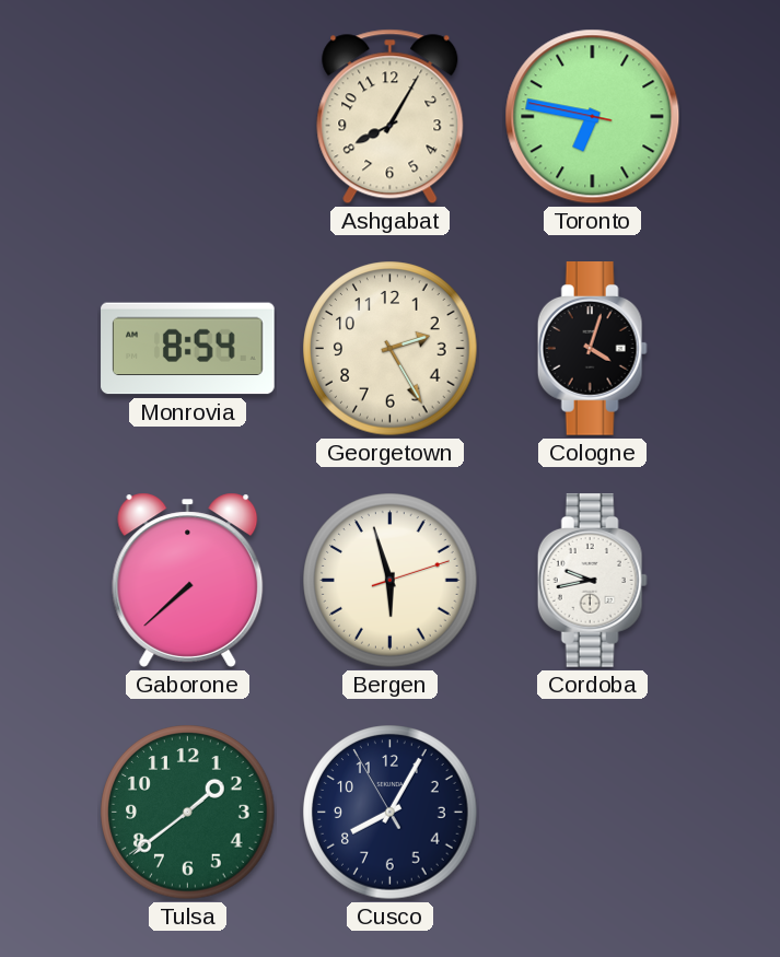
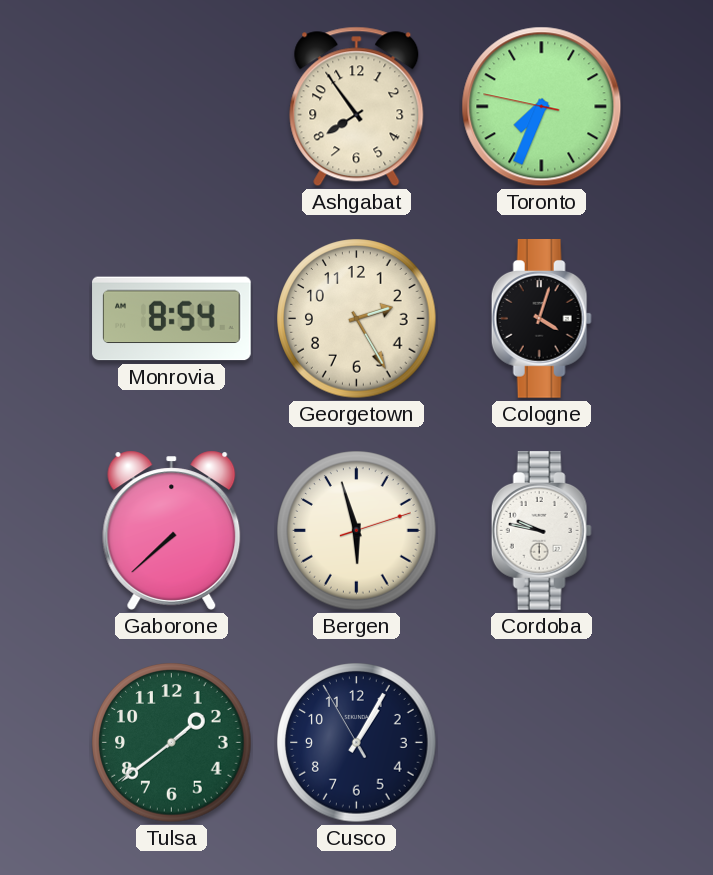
Ashgabat: 8:05 -> 7:54
Toronto: 6:46 -> 7:33
Cordoba: 9:43 -> 9:47
Cusco: 8:04 -> 1:04
